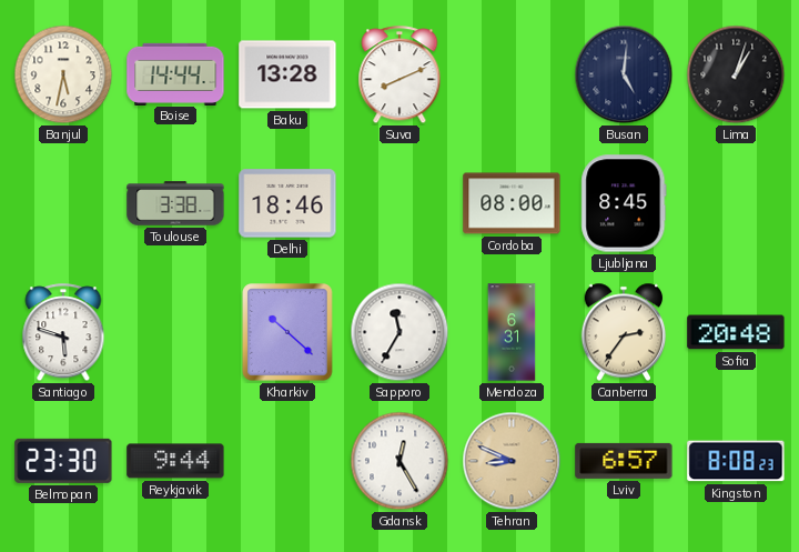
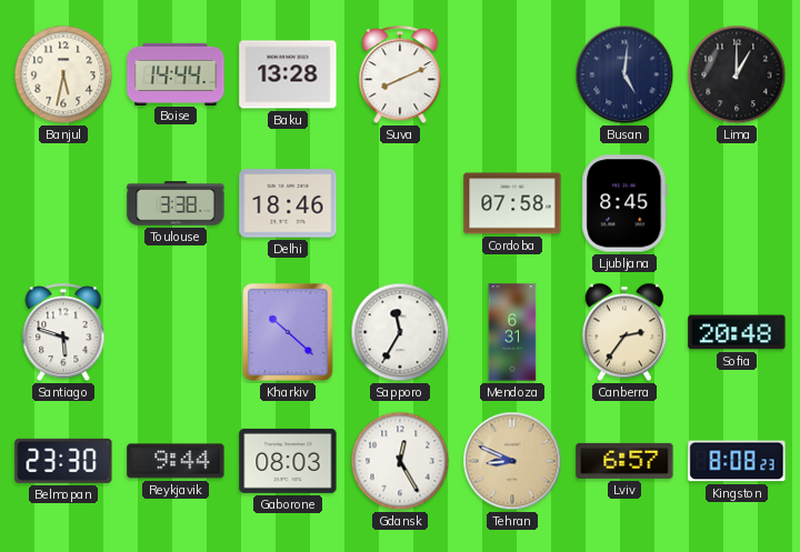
Lima: 1:03 -> 1:00
Cordoba: 08:00 -> 07:58
Gaborone: none -> 08:03
